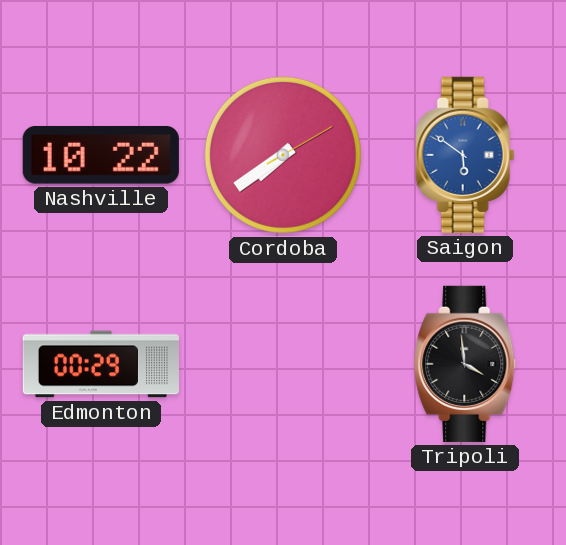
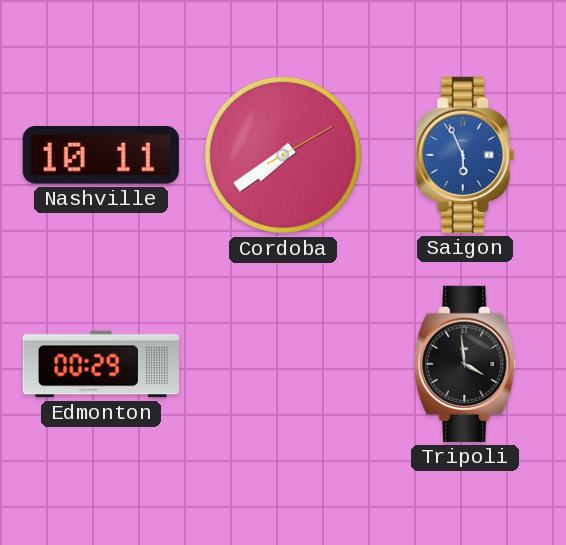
Nashville: 10:22 -> 10:11
Saigon: 5:51 -> 5:56
